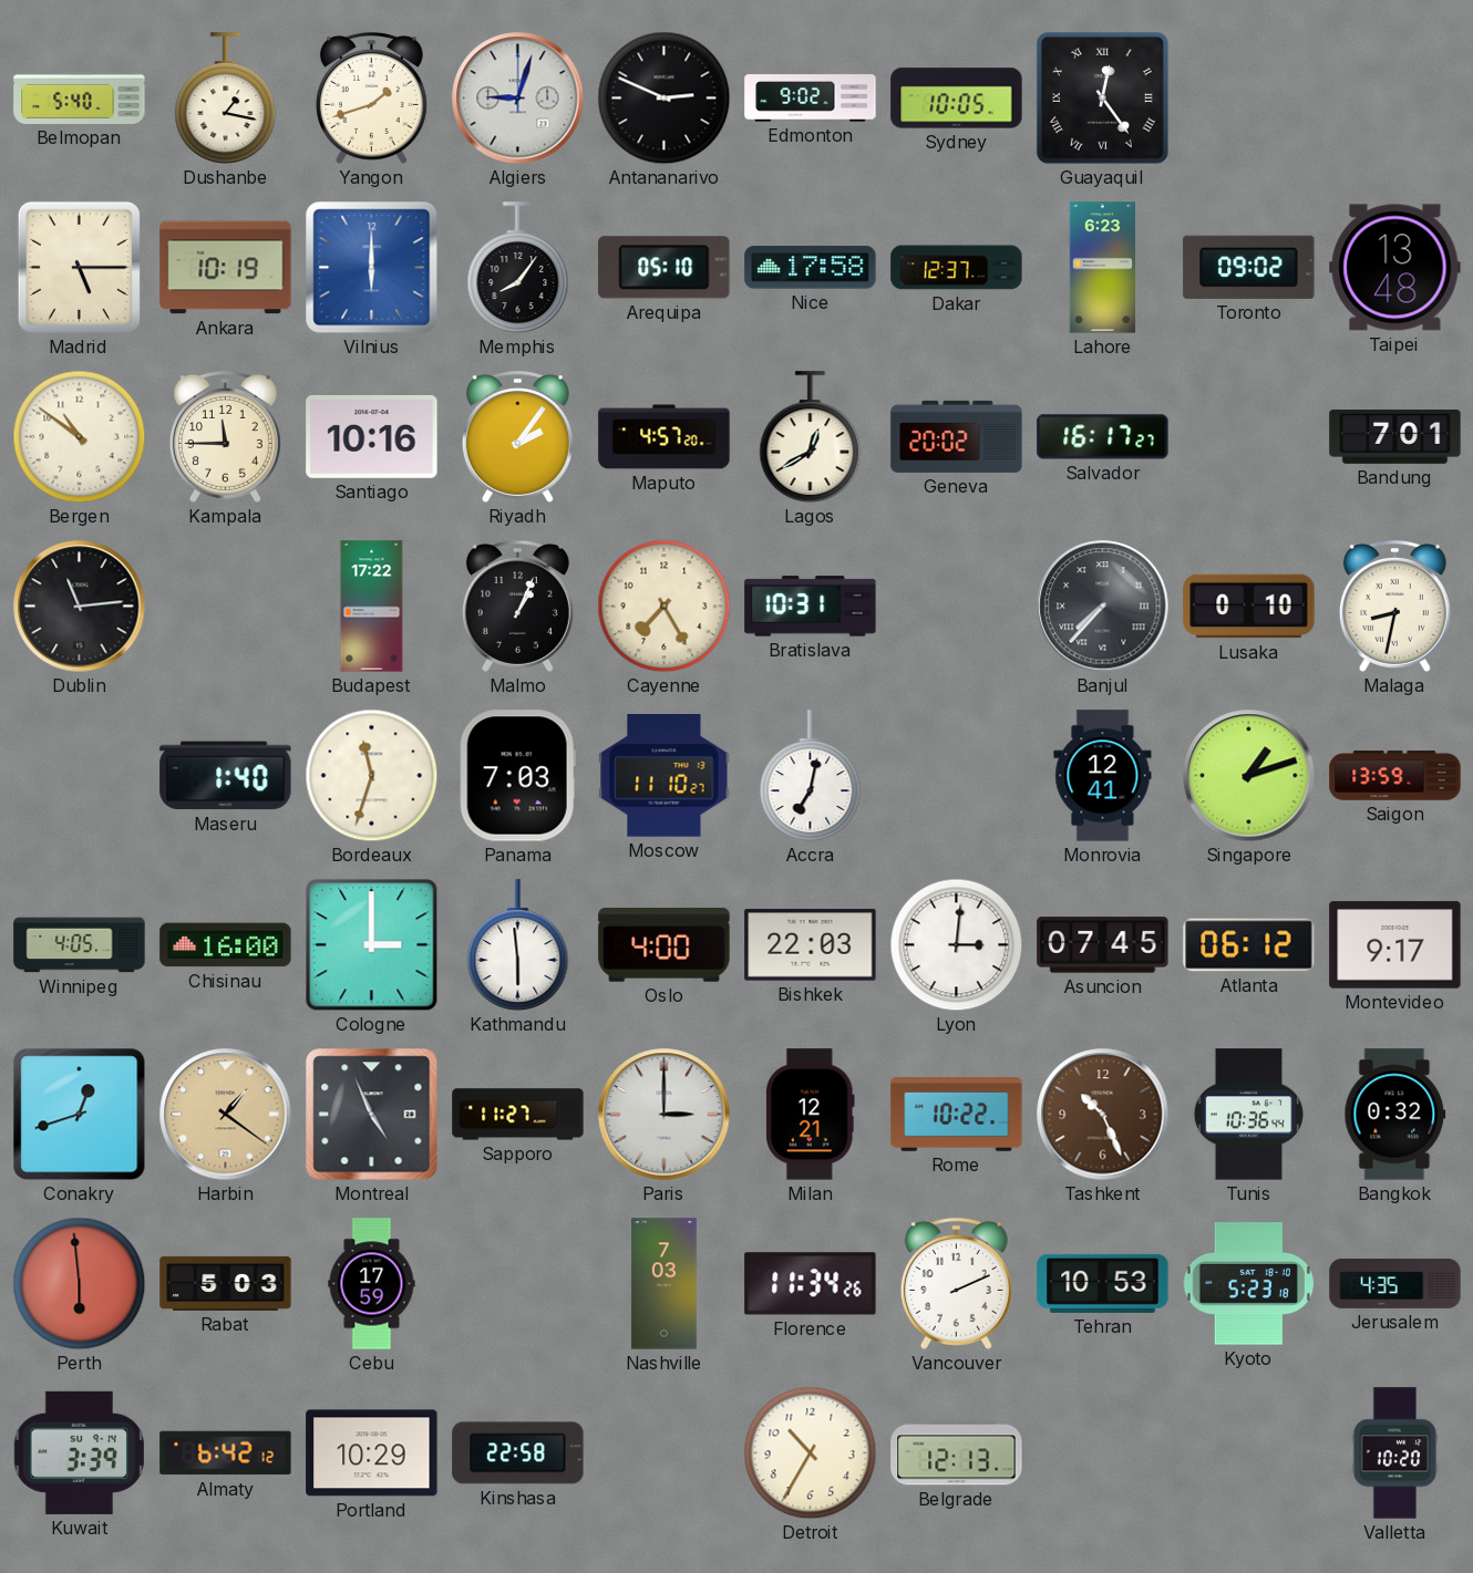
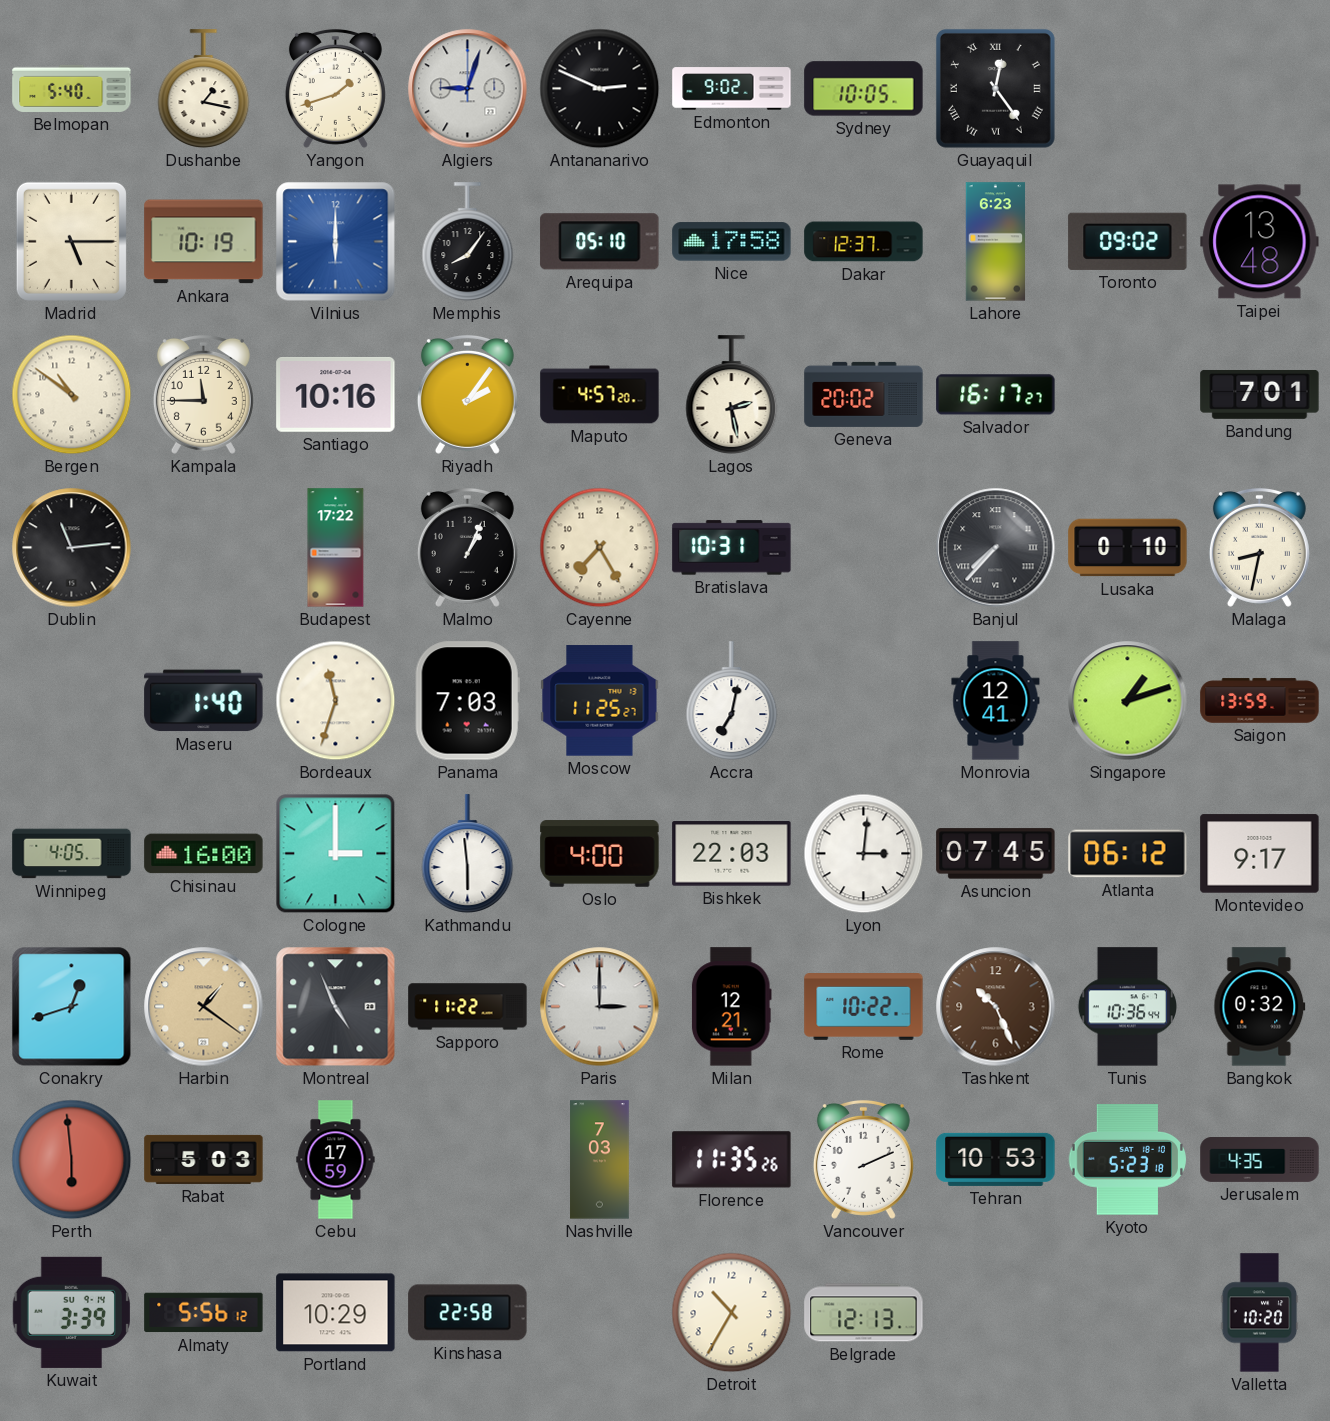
Lagos: 12:40 -> 2:28
Moscow: 11:10 -> 11:25
Sapporo: 11:27 -> 11:22
Florence: 11:34 -> 11:35
Almaty: 6:42 -> 5:56
